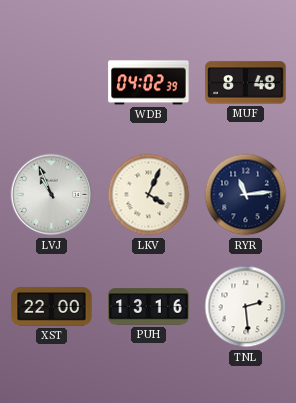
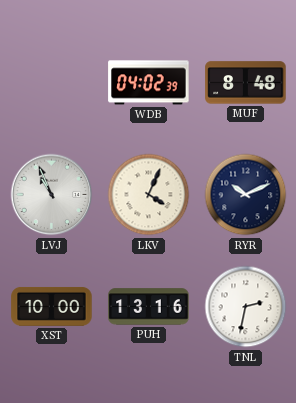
RYR: 11:14 -> 10:11
XST: 22:00 -> 10:00
TNL: 2:29 -> 2:32
